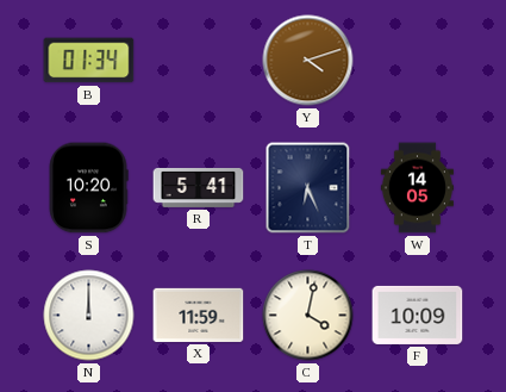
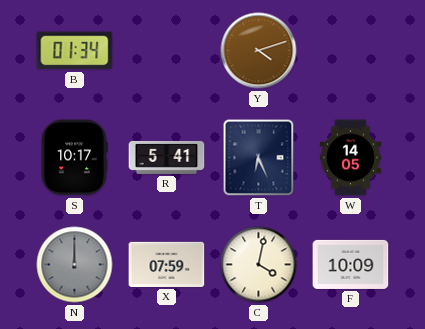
S: 10:20 -> 10:17
N dial: white -> grey
X: 11:59 -> 07:59
